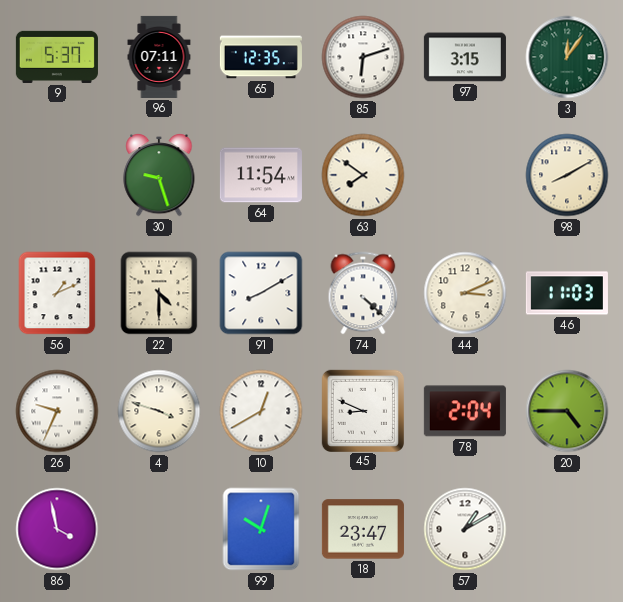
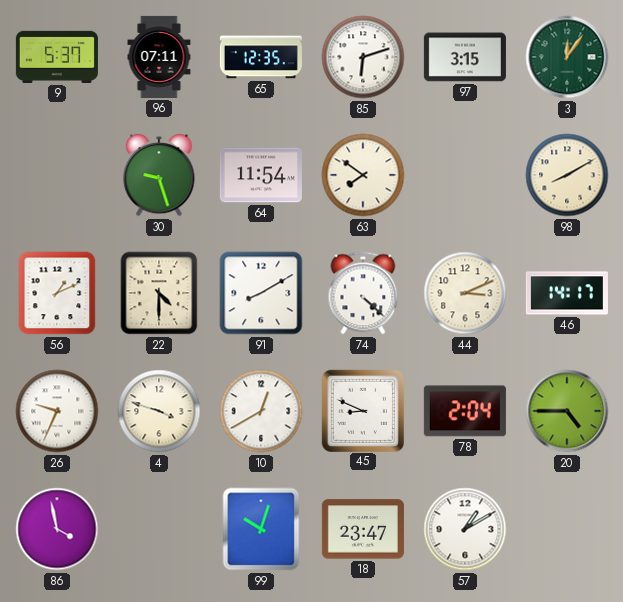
46: 11:03 -> 14:17
